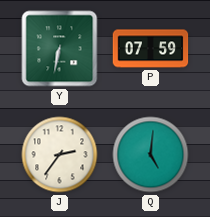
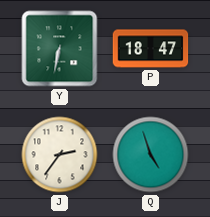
P: 07:59 -> 18:47
Q: 5:01 -> 4:57
